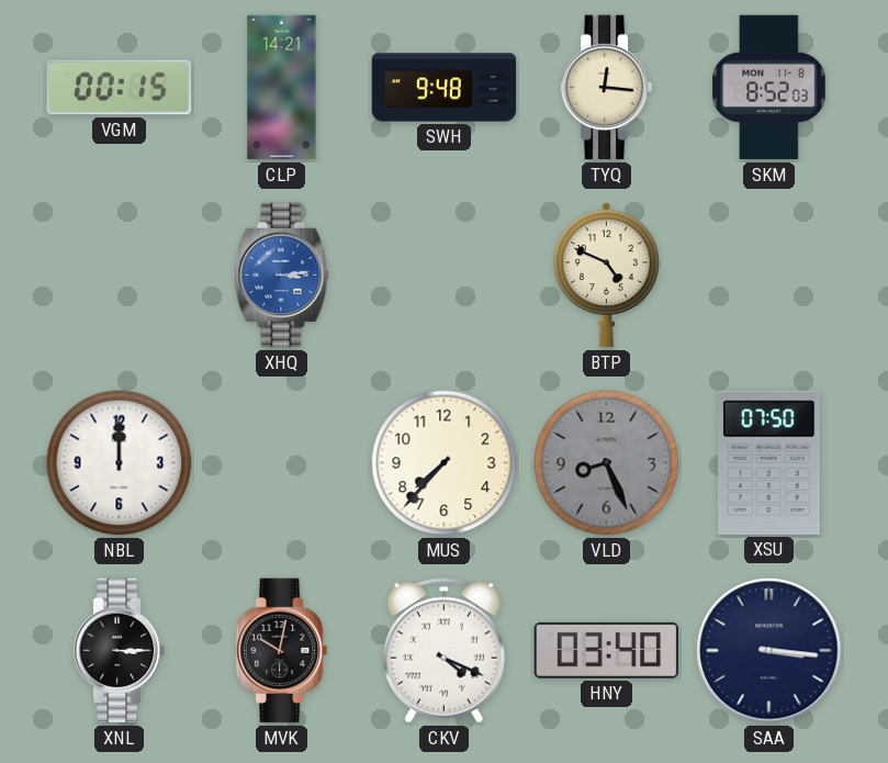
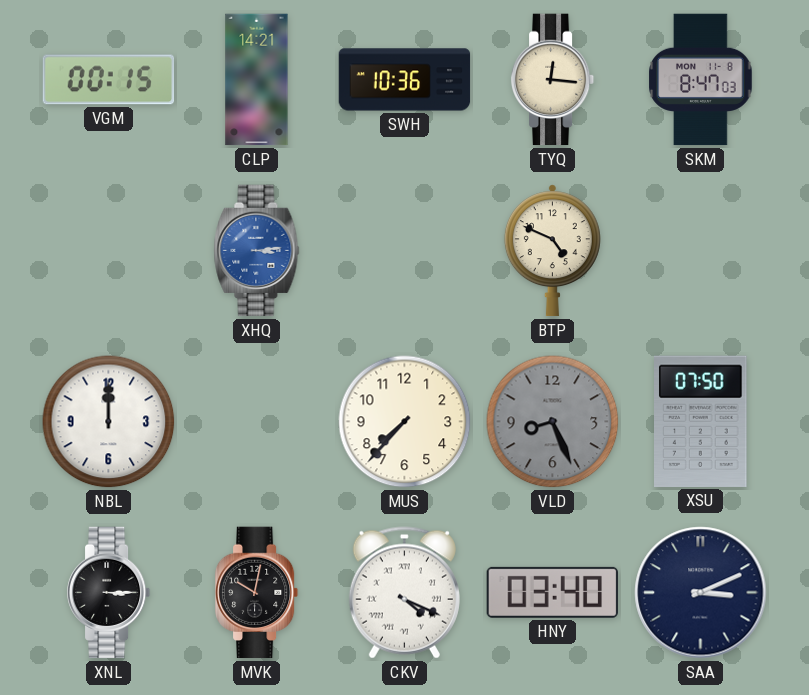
SWH: 9:48 -> 10:36
SKM: 8:52 -> 8:47
SAA: 3:16 -> 3:11
